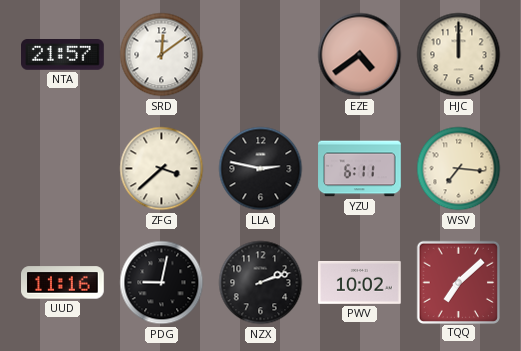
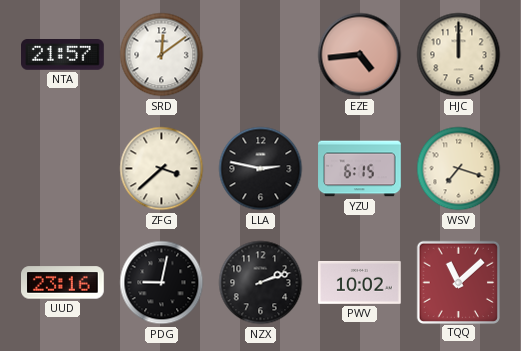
EZE: 4:39 -> 4:44
YZU: 6:11 -> 6:15
WSV: 7:16 -> 7:18
UUD: 11:16 -> 23:16
TQQ: 7:08 -> 11:08
